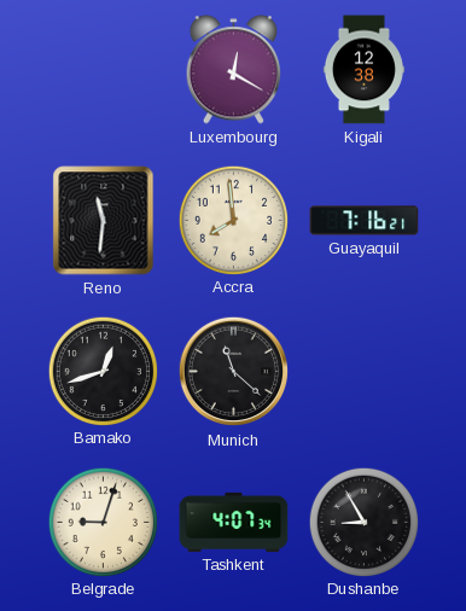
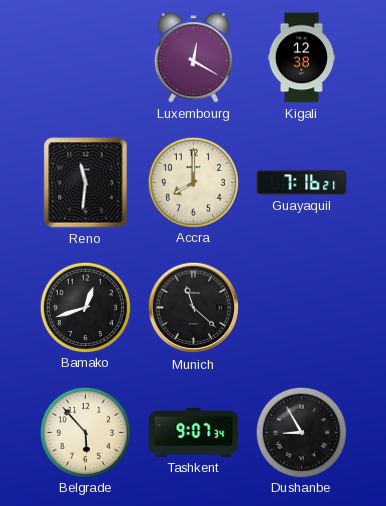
Accra: 7:59 -> 8:00
Belgrade: 9:03 -> 5:53
Tashkent: 4:07 -> 9:07
